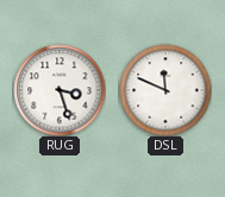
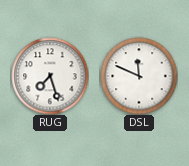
RUG: 3:27 -> 7:27
